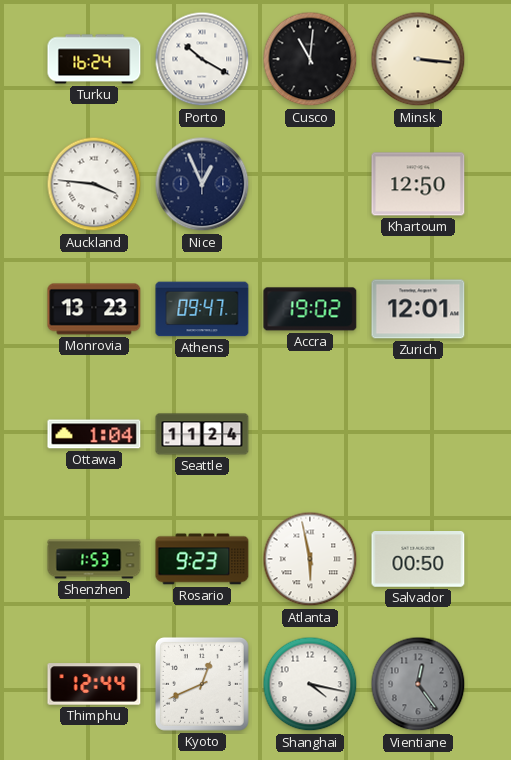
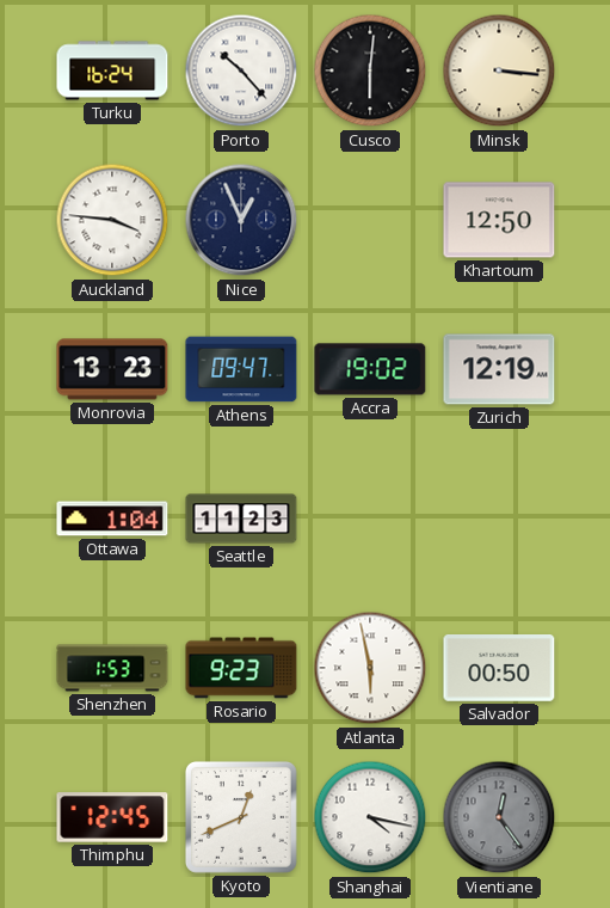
Porto: 10:20 -> 10:23
Cusco: 11:01 -> 6:01
Zurich: 12:01 -> 12:19
Seattle: 11:24 -> 11:23
Thimphu: 12:44 -> 12:45
